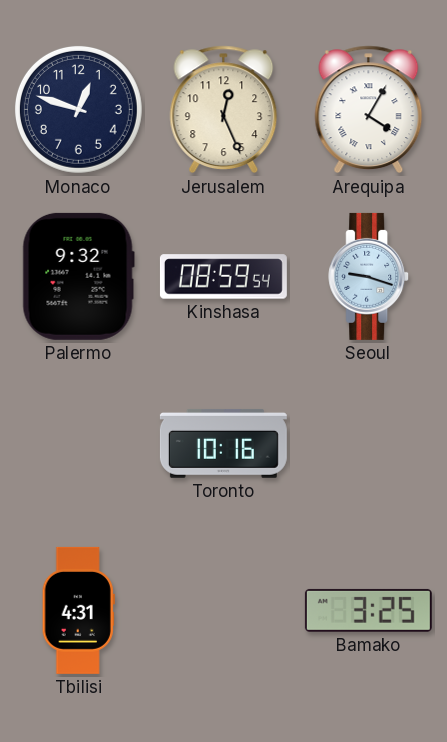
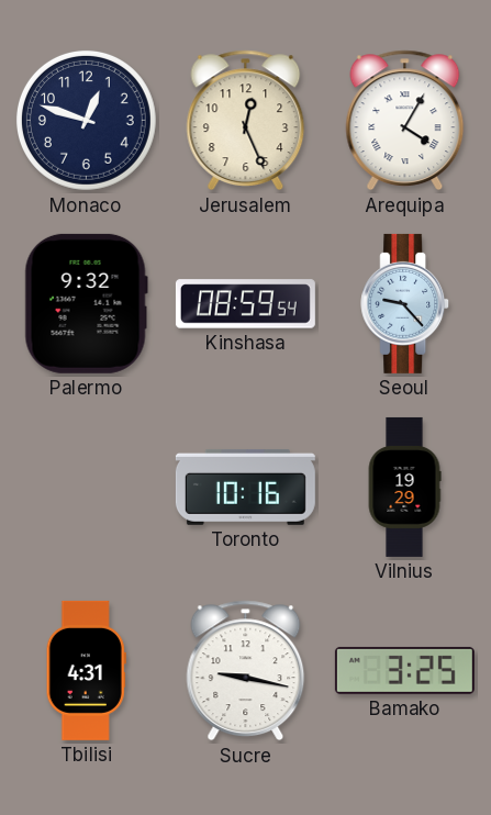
Seoul: 9:18 -> 9:23
Vilnius: none -> 19:29
Sucre: none -> 9:17
